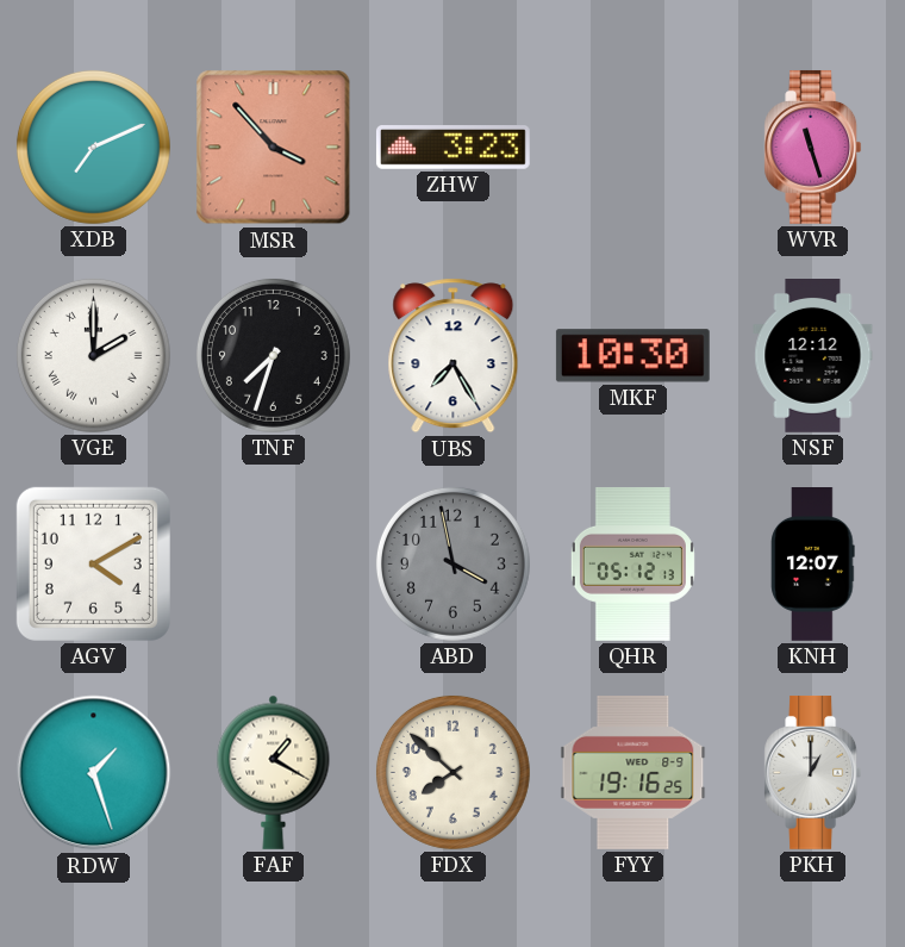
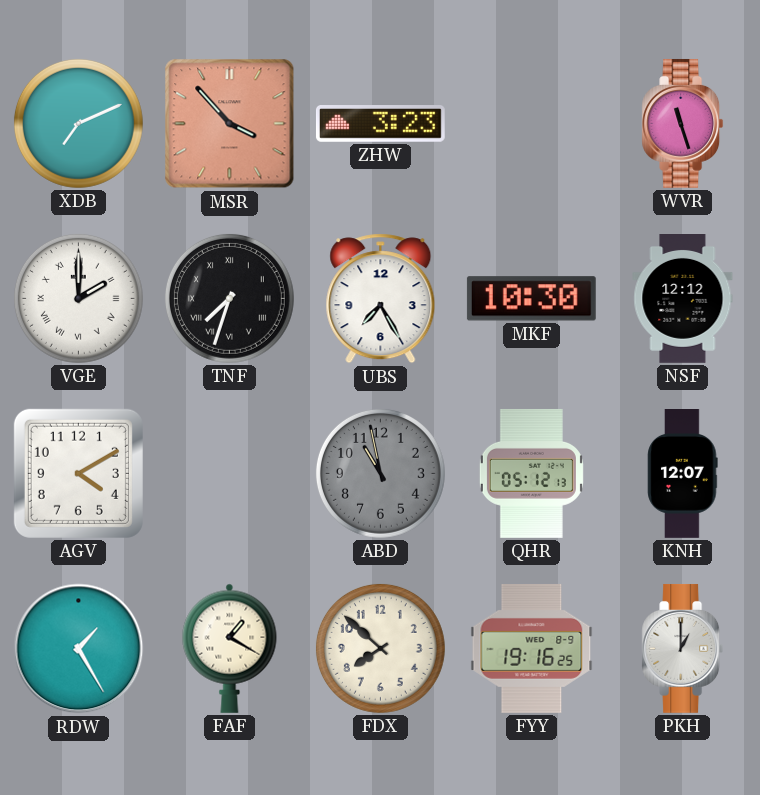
TNF numerals: Arabic -> Roman
ABD: 3:58 -> 10:58
RDW: 1:27 -> 1:25
